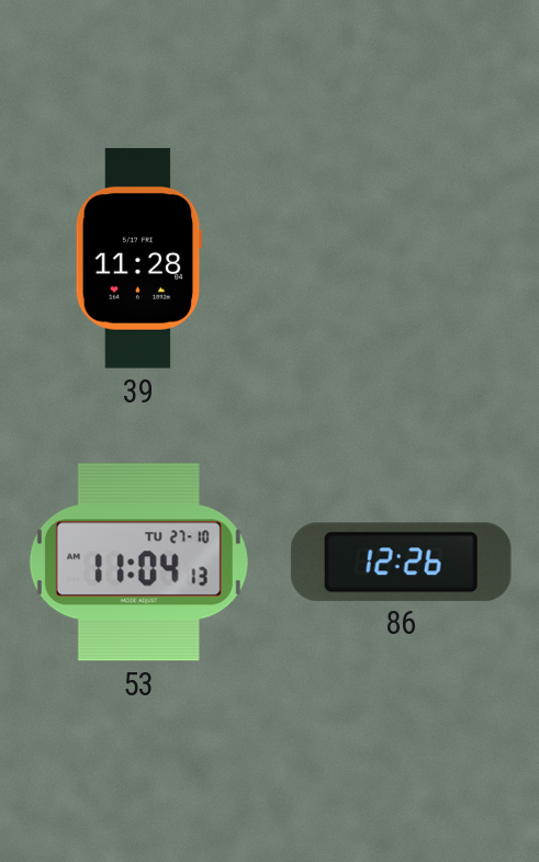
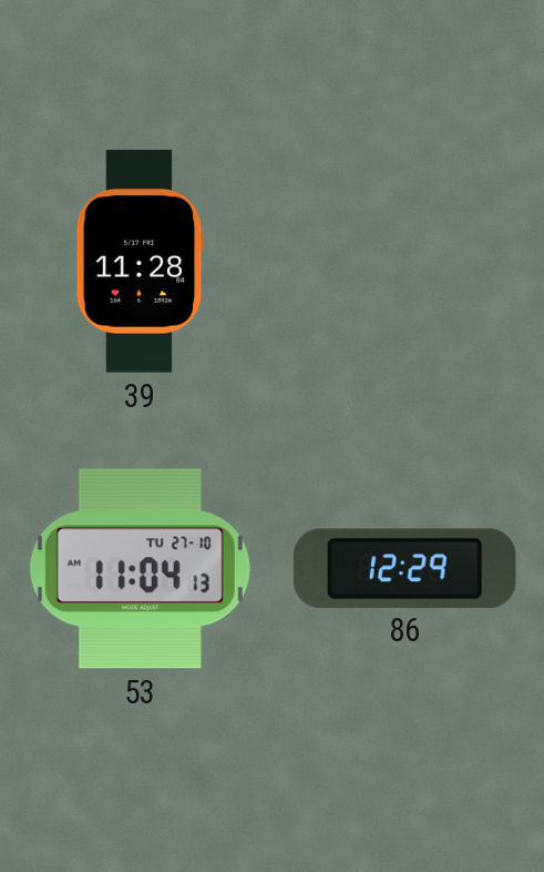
86: 12:26 -> 12:29
